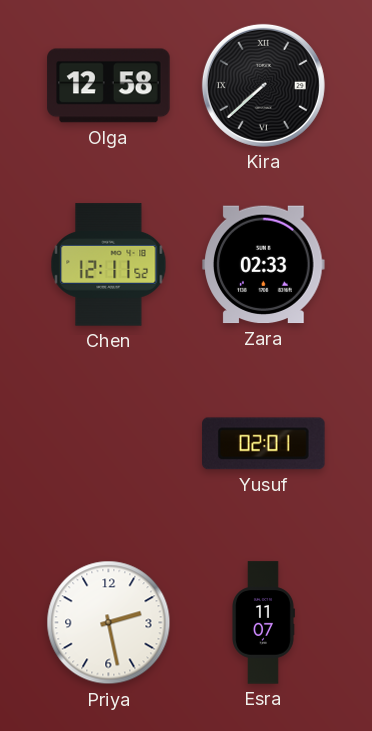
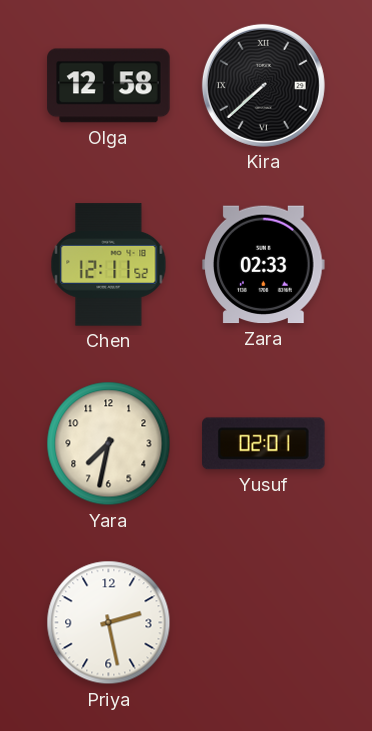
Yara: none -> 7:32
Esra: 11:07 -> none
